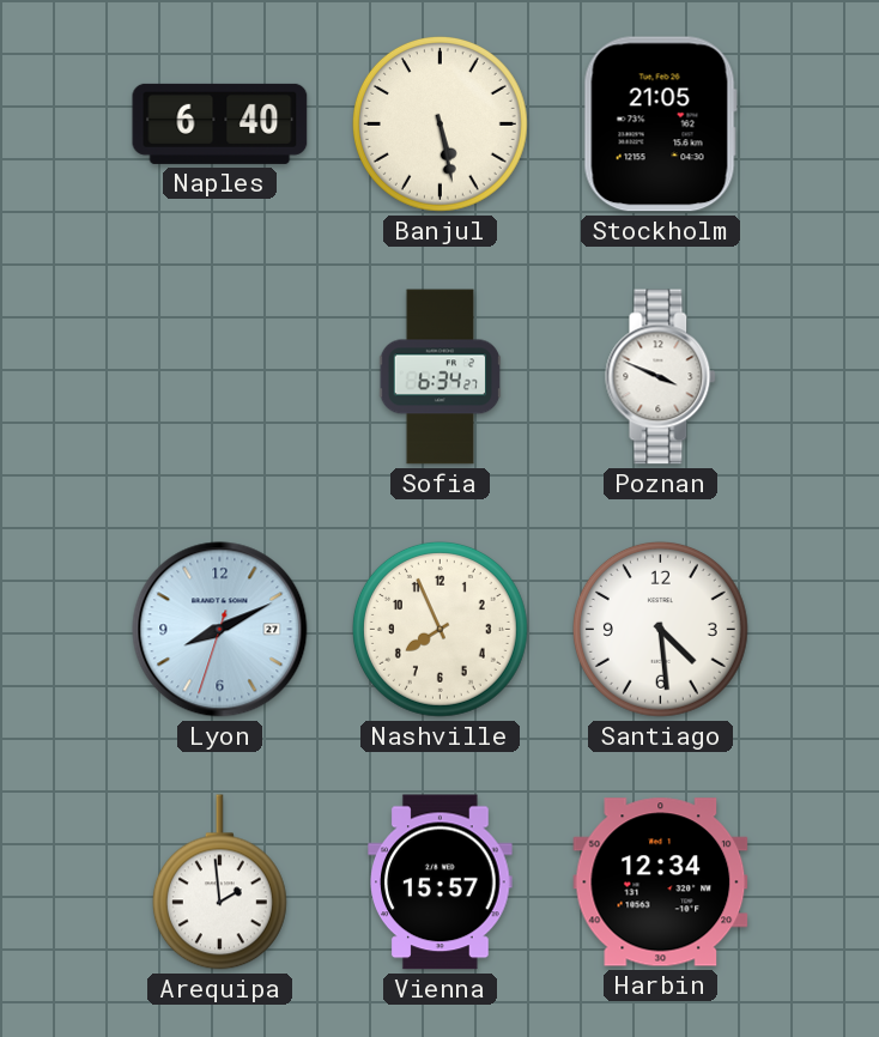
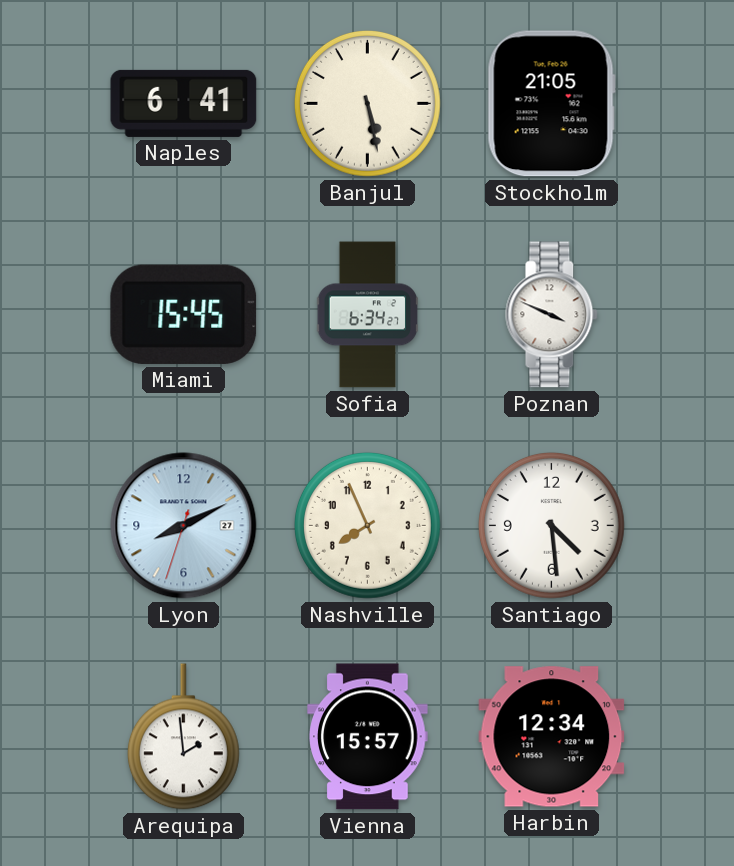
Naples: 6:40 -> 6:41
Miami: none -> 15:45
